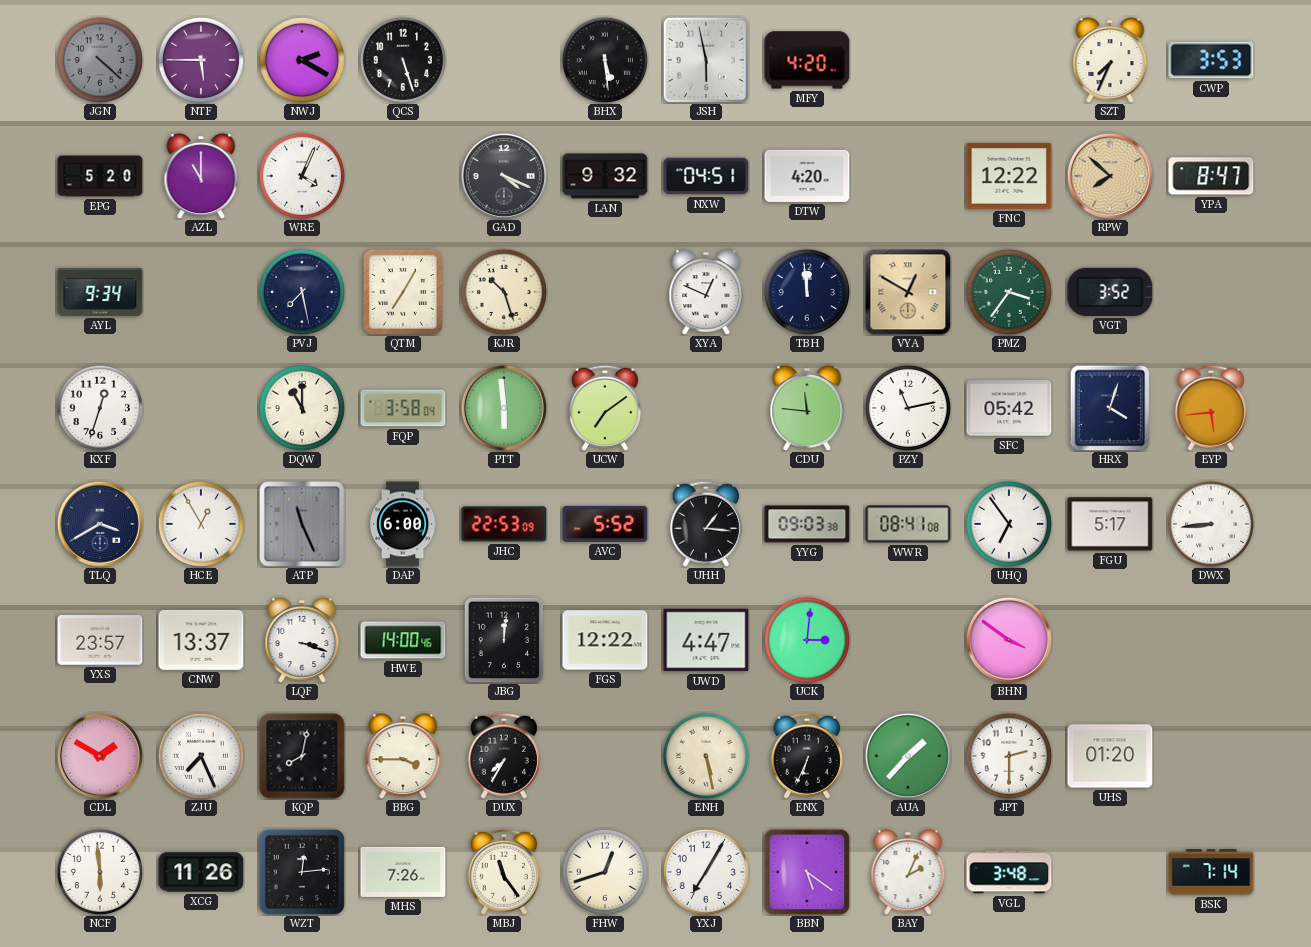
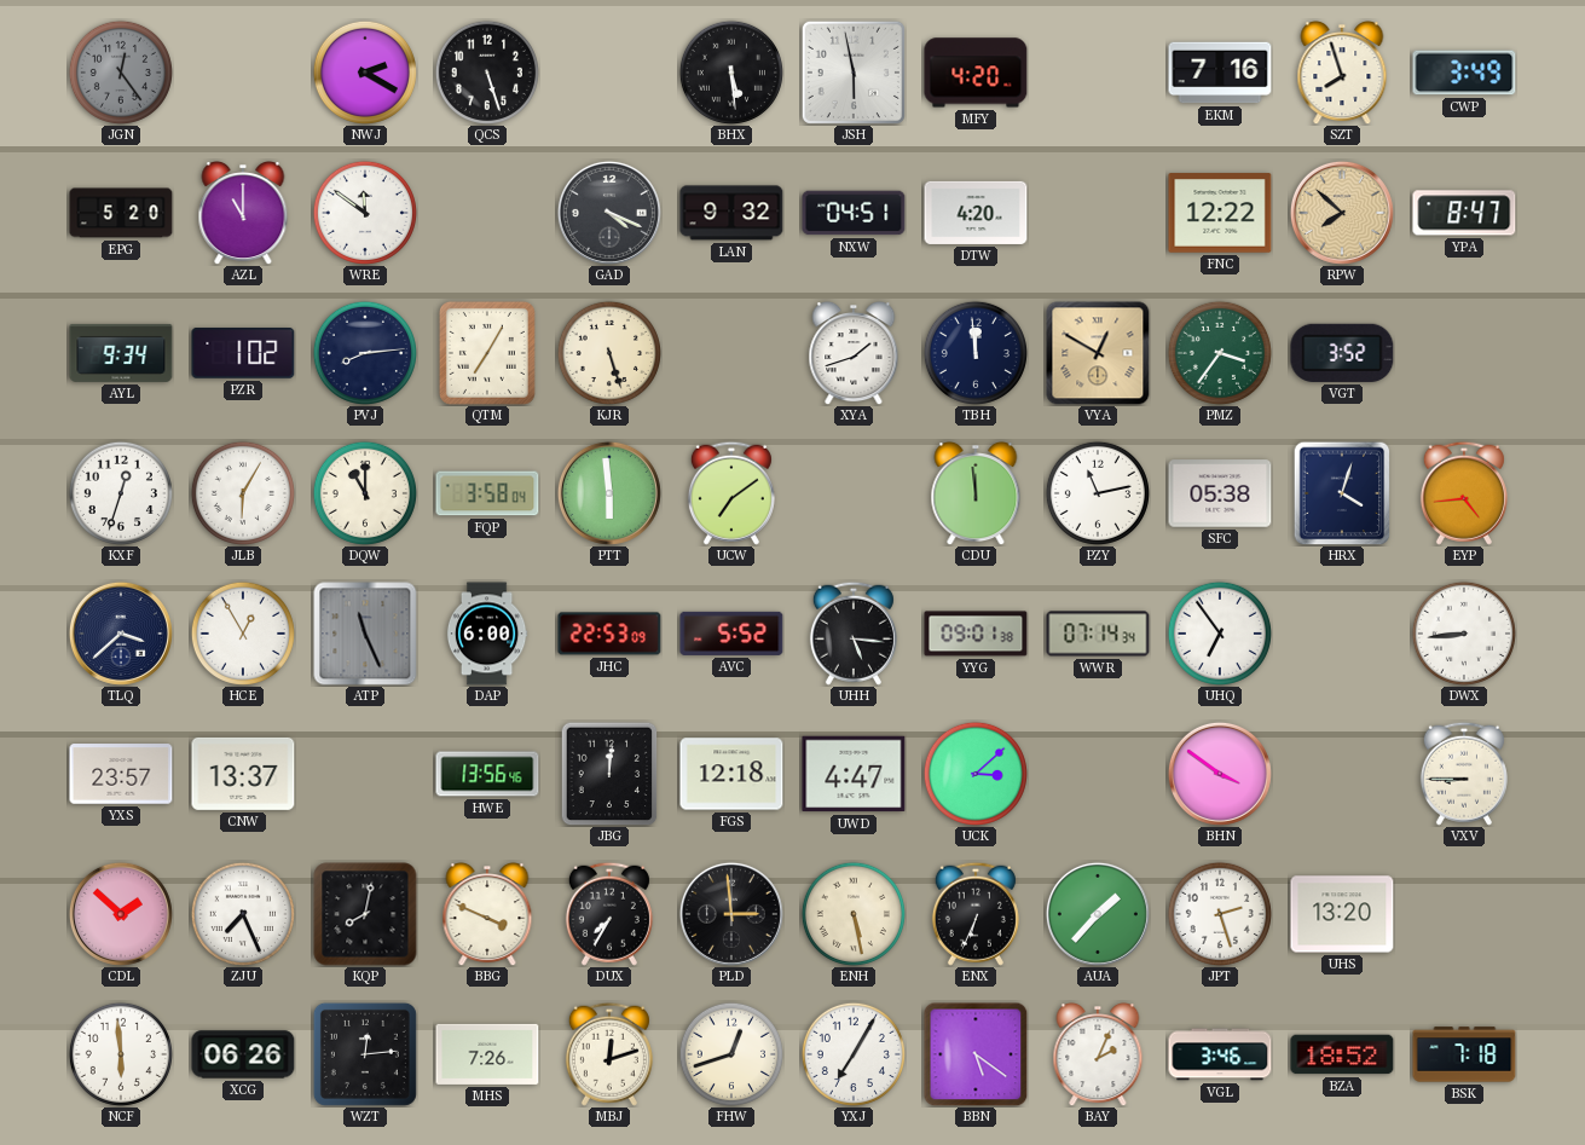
JGN: 4:22 -> 12:24
NTF: 5:45 -> none
EKM: none -> 7:16
SZT: 7:34 -> 7:57
CWP: 3:53 -> 3:49
WRE: 4:04 -> 11:51
PZR: none -> 1:02
PVJ: 7:28 -> 8:14
KJR: 10:27 -> 5:27
XYA: 12:49 -> 1:42
JLB: none -> 6:05
CDU: 11:46 -> 11:59
SFC: 05:42 -> 05:38
EYP: 5:44 -> 4:44
TLQ: 3:40 -> 3:38
UHH: 1:16 -> 5:16
YYG: 09:03 -> 09:01
WWR: 08:41 -> 07:14
FGU: 5:17 -> none
LQF: 3:18 -> none
HWE: 14:00 -> 13:56
FGS: 12:22 -> 12:18
UCK: 3:01 -> 3:08
VXV: none -> 8:45
CDL: 1:50 -> 1:52
BBG: 3:45 -> 3:49
PLD: none -> 2:59
JPT: 2:30 -> 2:27
UHS: 01:20 -> 13:20
XCG: 11:26 -> 06:26
MBJ: 11:24 -> 12:12
VGL: 3:48 -> 3:46
BZA: none -> 18:52
BSK: 7:14 -> 7:18
